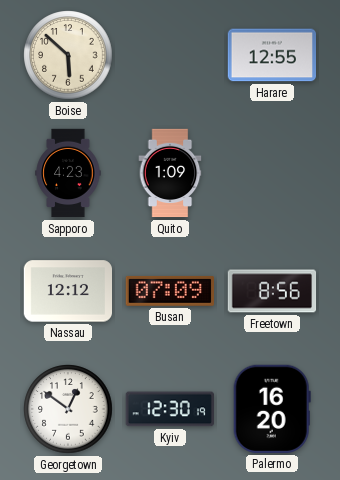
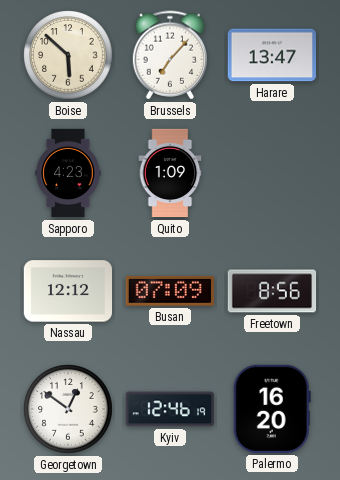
Brussels: none -> 7:07
Harare: 12:55 -> 13:47
Kyiv: 12:30 -> 12:46
